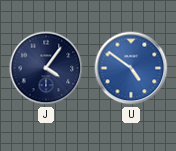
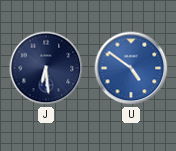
J: 4:06 -> 6:29
